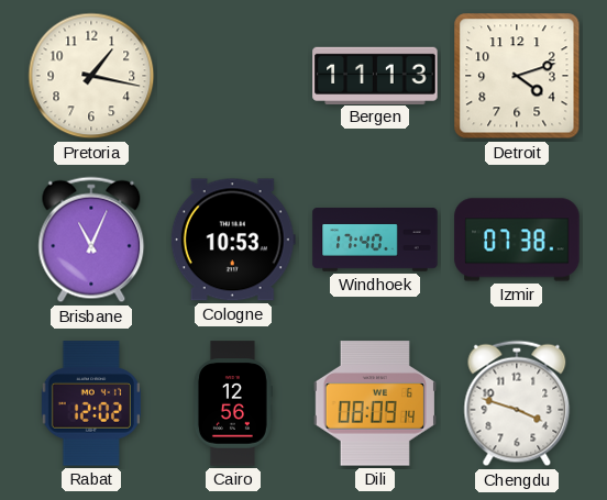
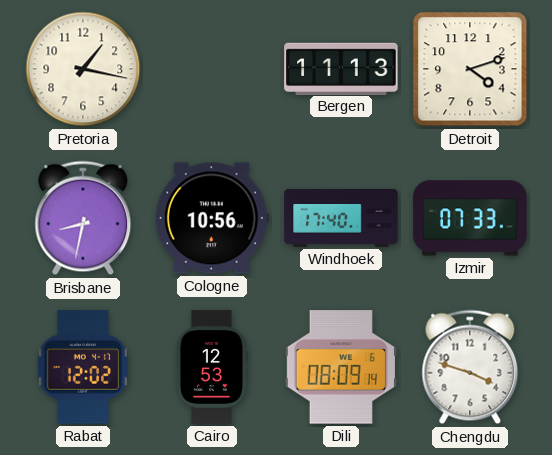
Brisbane: 11:04 -> 8:32
Cologne: 10:53 -> 10:56
Izmir: 07:38 -> 07:33
Cairo: 12:56 -> 12:53
